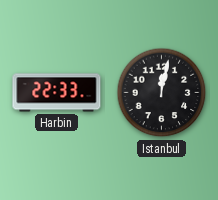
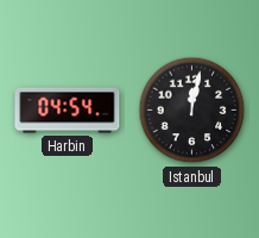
Harbin: 22:33 -> 04:54
